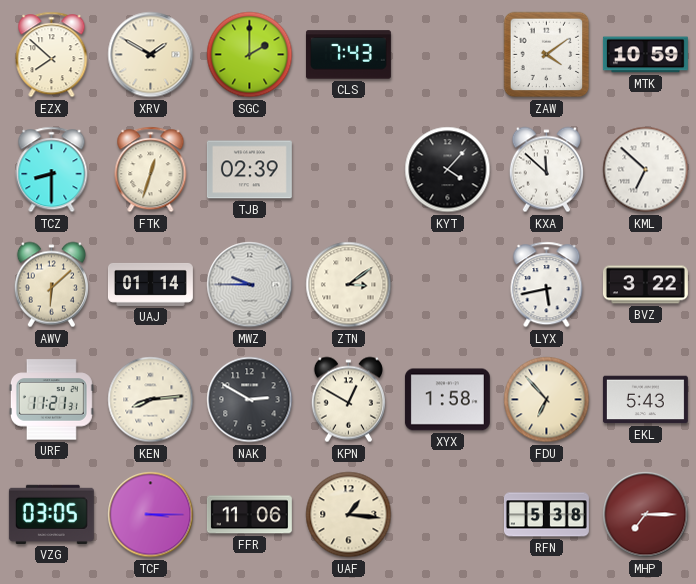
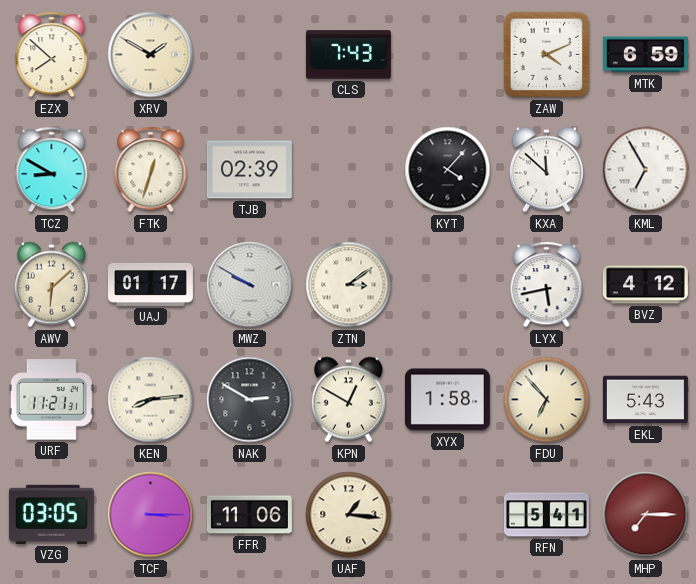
SGC: 2:00 -> none
ZAW: 4:09 -> 4:11
MTK: 10:59 -> 6:59
TCZ: 8:30 -> 8:50
KML: 6:52 -> 6:55
UAJ: 01:14 -> 01:17
MWZ: 9:45 -> 9:50
BVZ: 3:22 -> 4:12
RFN: 5:38 -> 5:41
